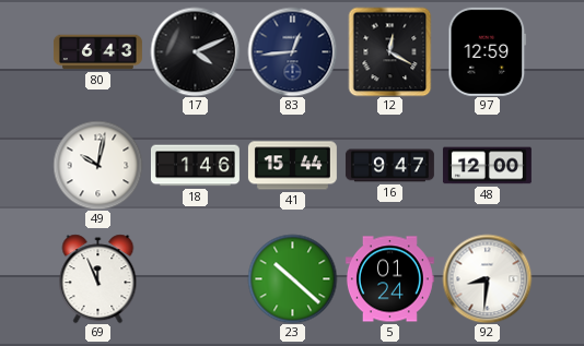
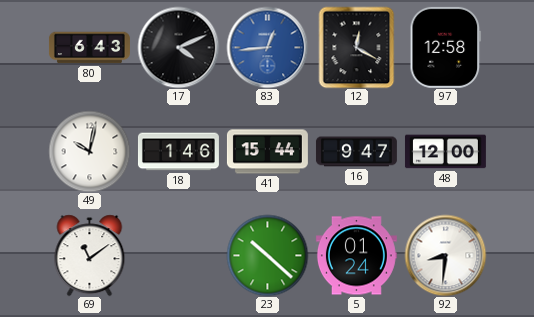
83 dial: navy -> blue
97: 12:59 -> 12:58
69: 11:56 -> 11:09
